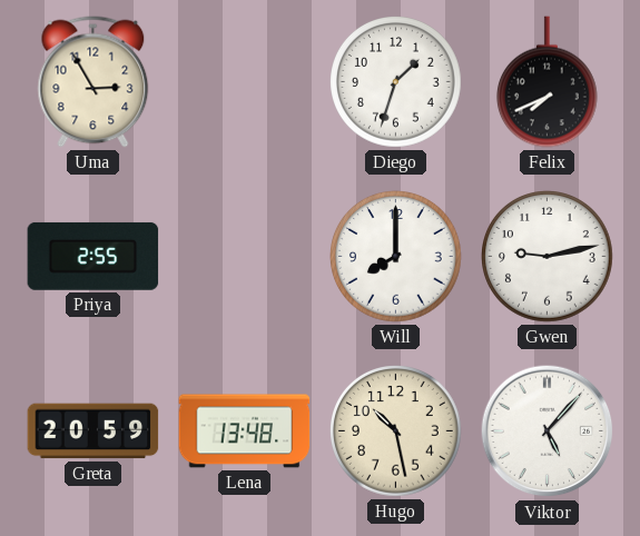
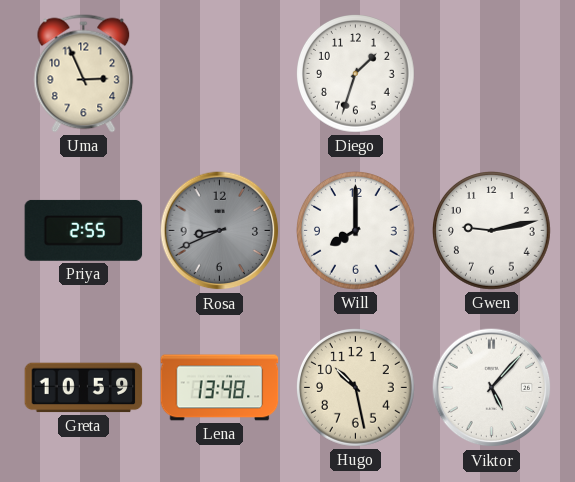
Uma: 2:55 -> 2:56
Felix: 7:41 -> none
Rosa: none -> 8:41
Greta: 20:59 -> 10:59
